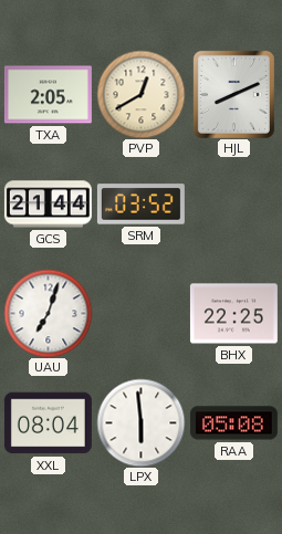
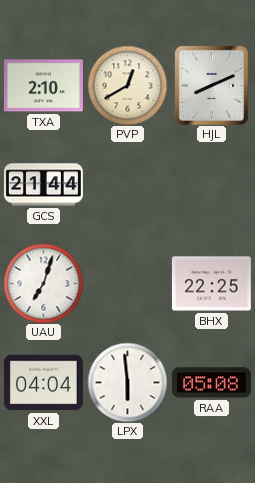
TXA: 2:05 -> 2:10
SRM: 03:52 -> none
XXL: 08:04 -> 04:04
